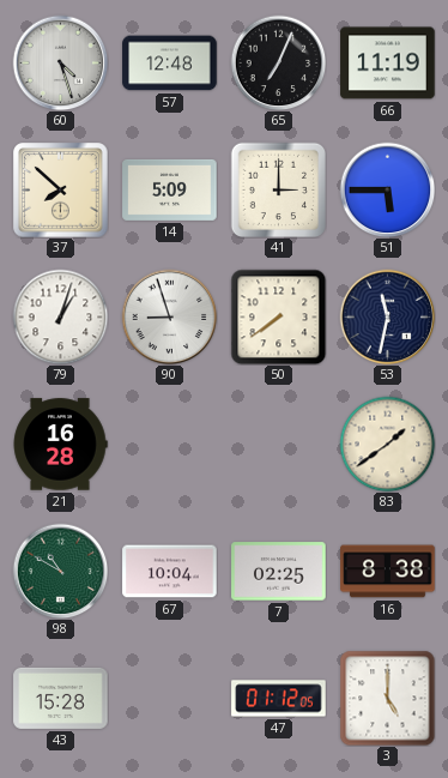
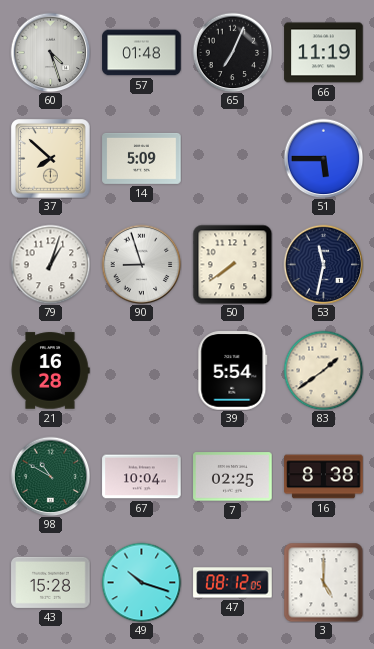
57: 12:48 -> 01:48
41: 3:00 -> none
39: none -> 5:54
49: none -> 10:18
47: 01:12 -> 08:12
